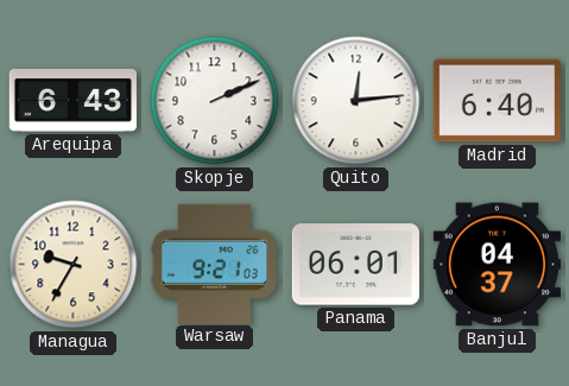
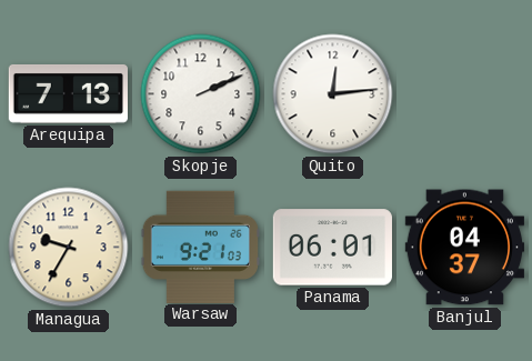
Arequipa: 6:43 -> 7:13
Madrid: 6:40 -> none
